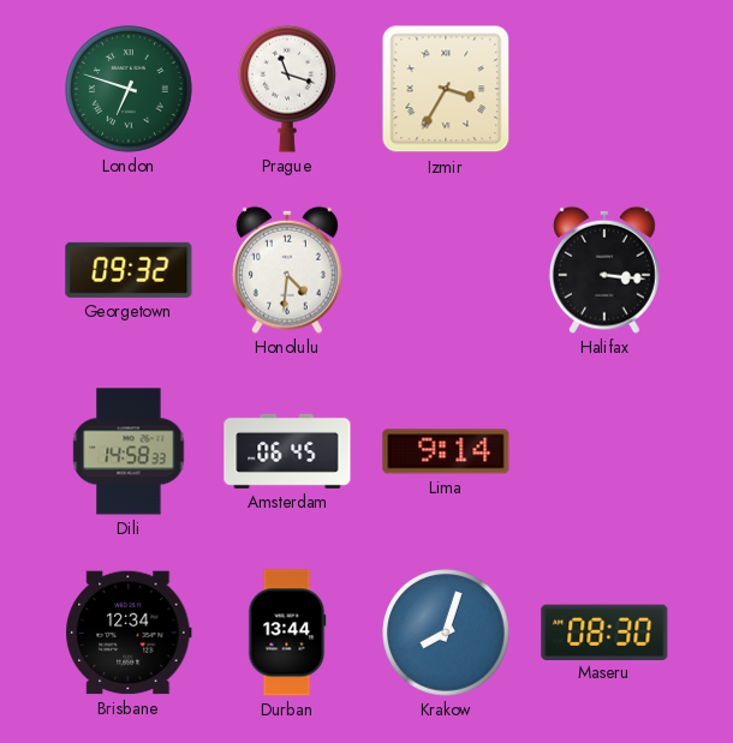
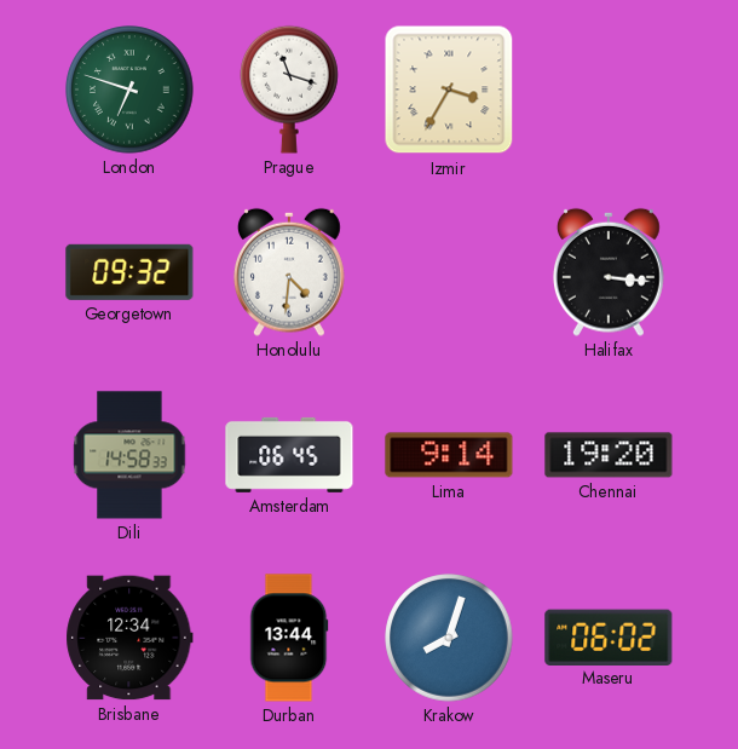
Chennai: none -> 19:20
Maseru: 08:30 -> 06:02
